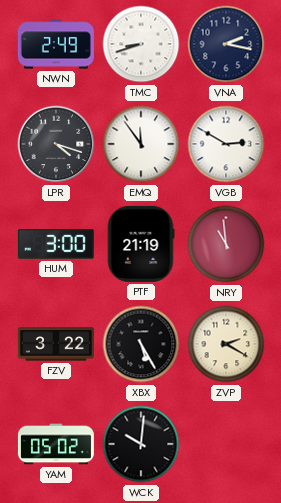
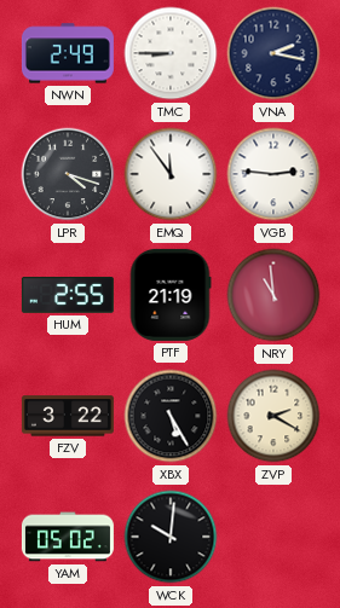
TMC: 8:42 -> 8:45
VGB: 2:50 -> 2:46
HUM: 3:00 -> 2:55
